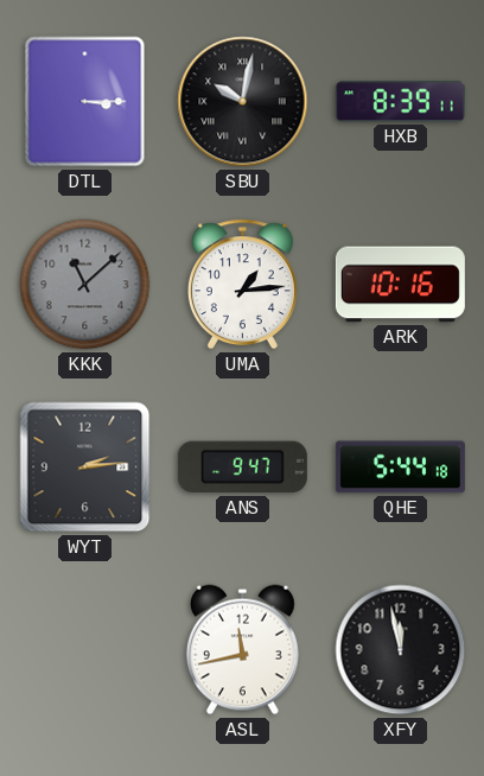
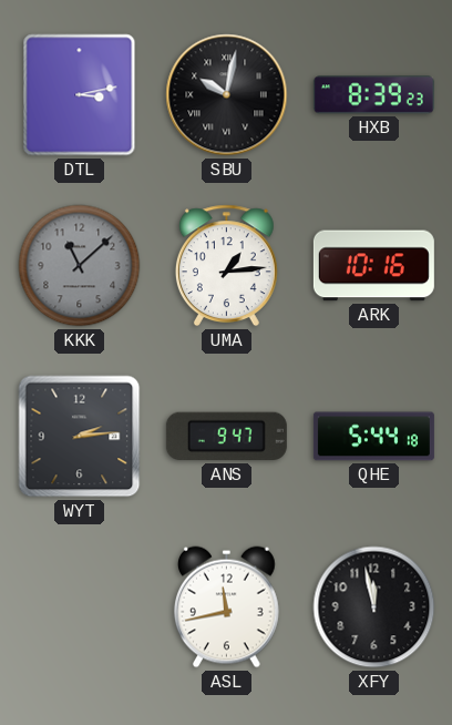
DTL: 3:15 -> 3:13
HXB: 8:39:11 -> 8:39:23
